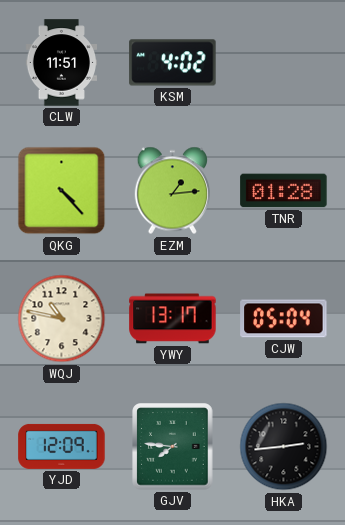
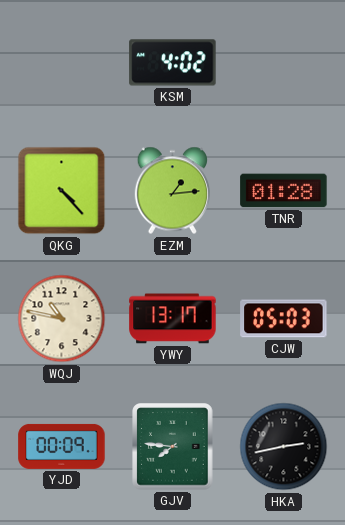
CLW: 11:51 -> none
CJW: 05:04 -> 05:03
YJD: 12:09 -> 00:09
HKA: 2:44 -> 2:43
